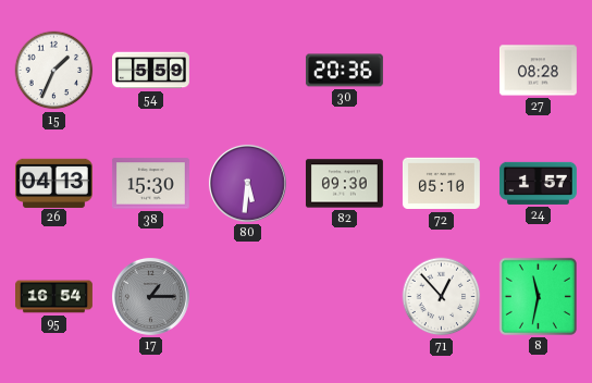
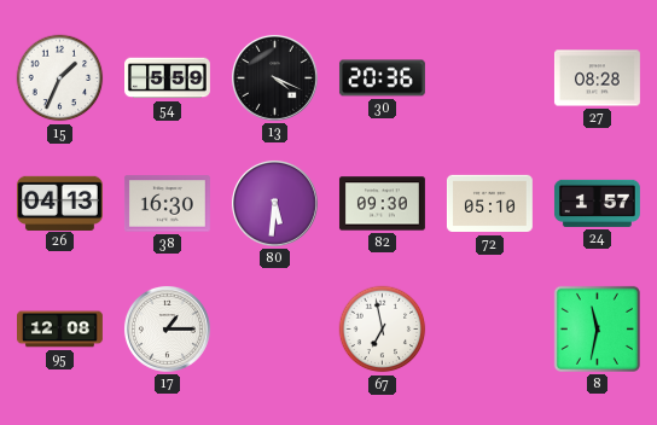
13: none -> 4:19
38: 15:30 -> 16:30
95: 16:54 -> 12:08
17 dial: grey -> white
67: none -> 6:58
71: 12:53 -> none
